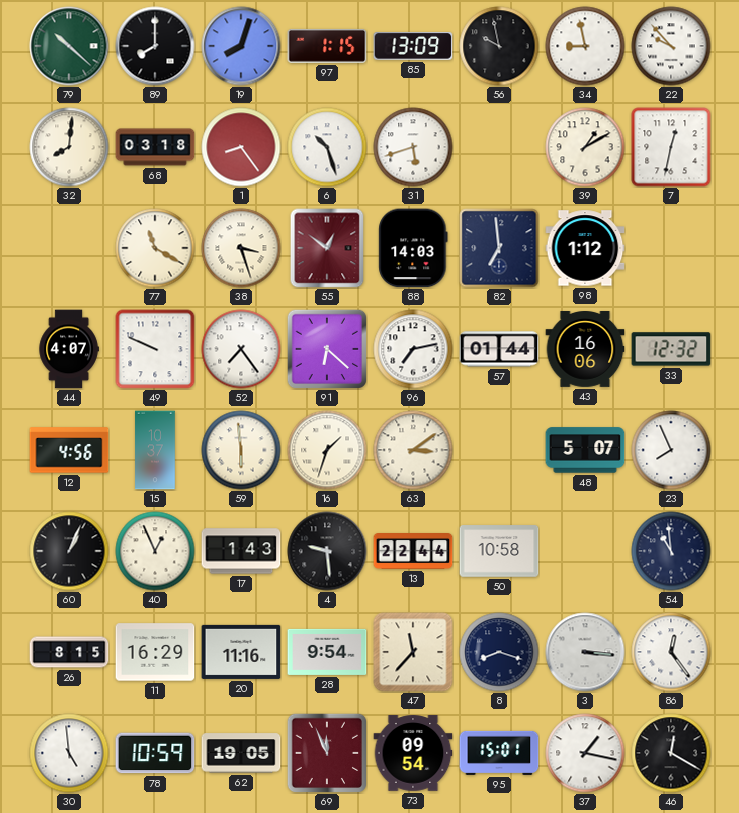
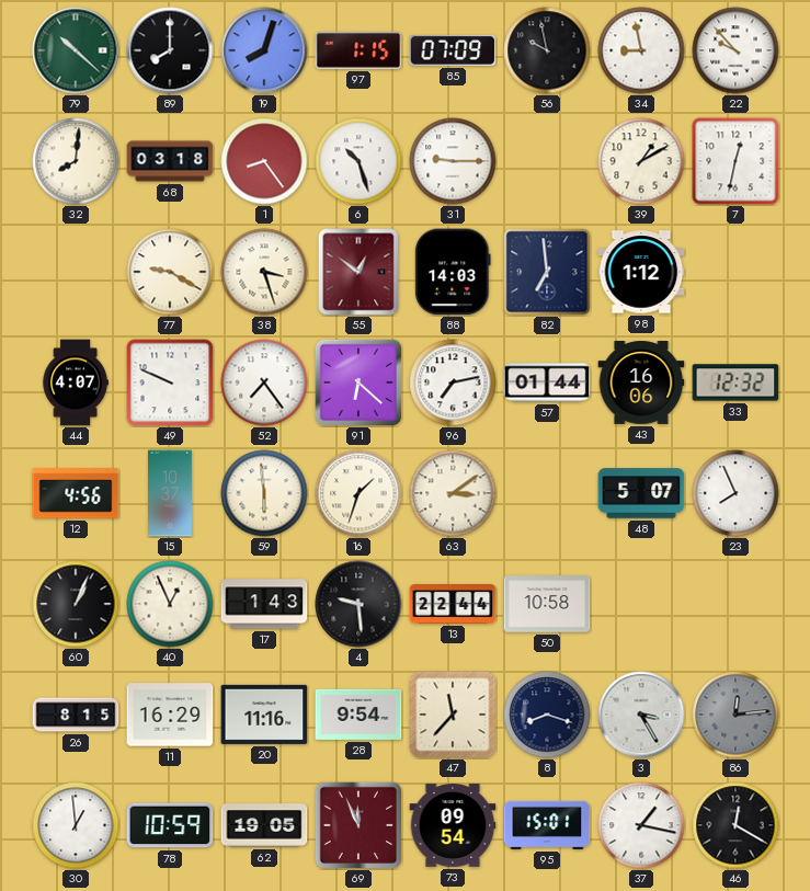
85: 13:09 -> 07:09
31: 5:42 -> 9:15
77: 11:20 -> 9:20
54: 10:59 -> none
3: 3:16 -> 3:25
86: 12:24 -> 12:14
86 dial: white -> grey
30: 4:59 -> 12:59
